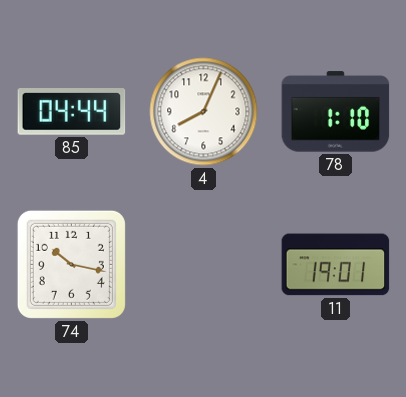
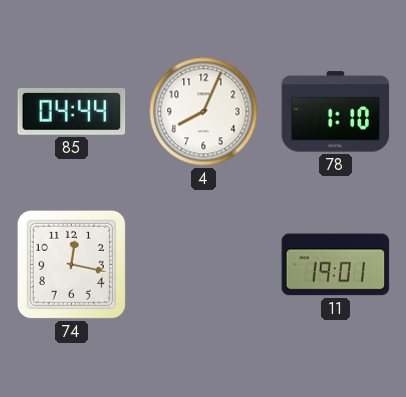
74: 10:17 -> 12:17
